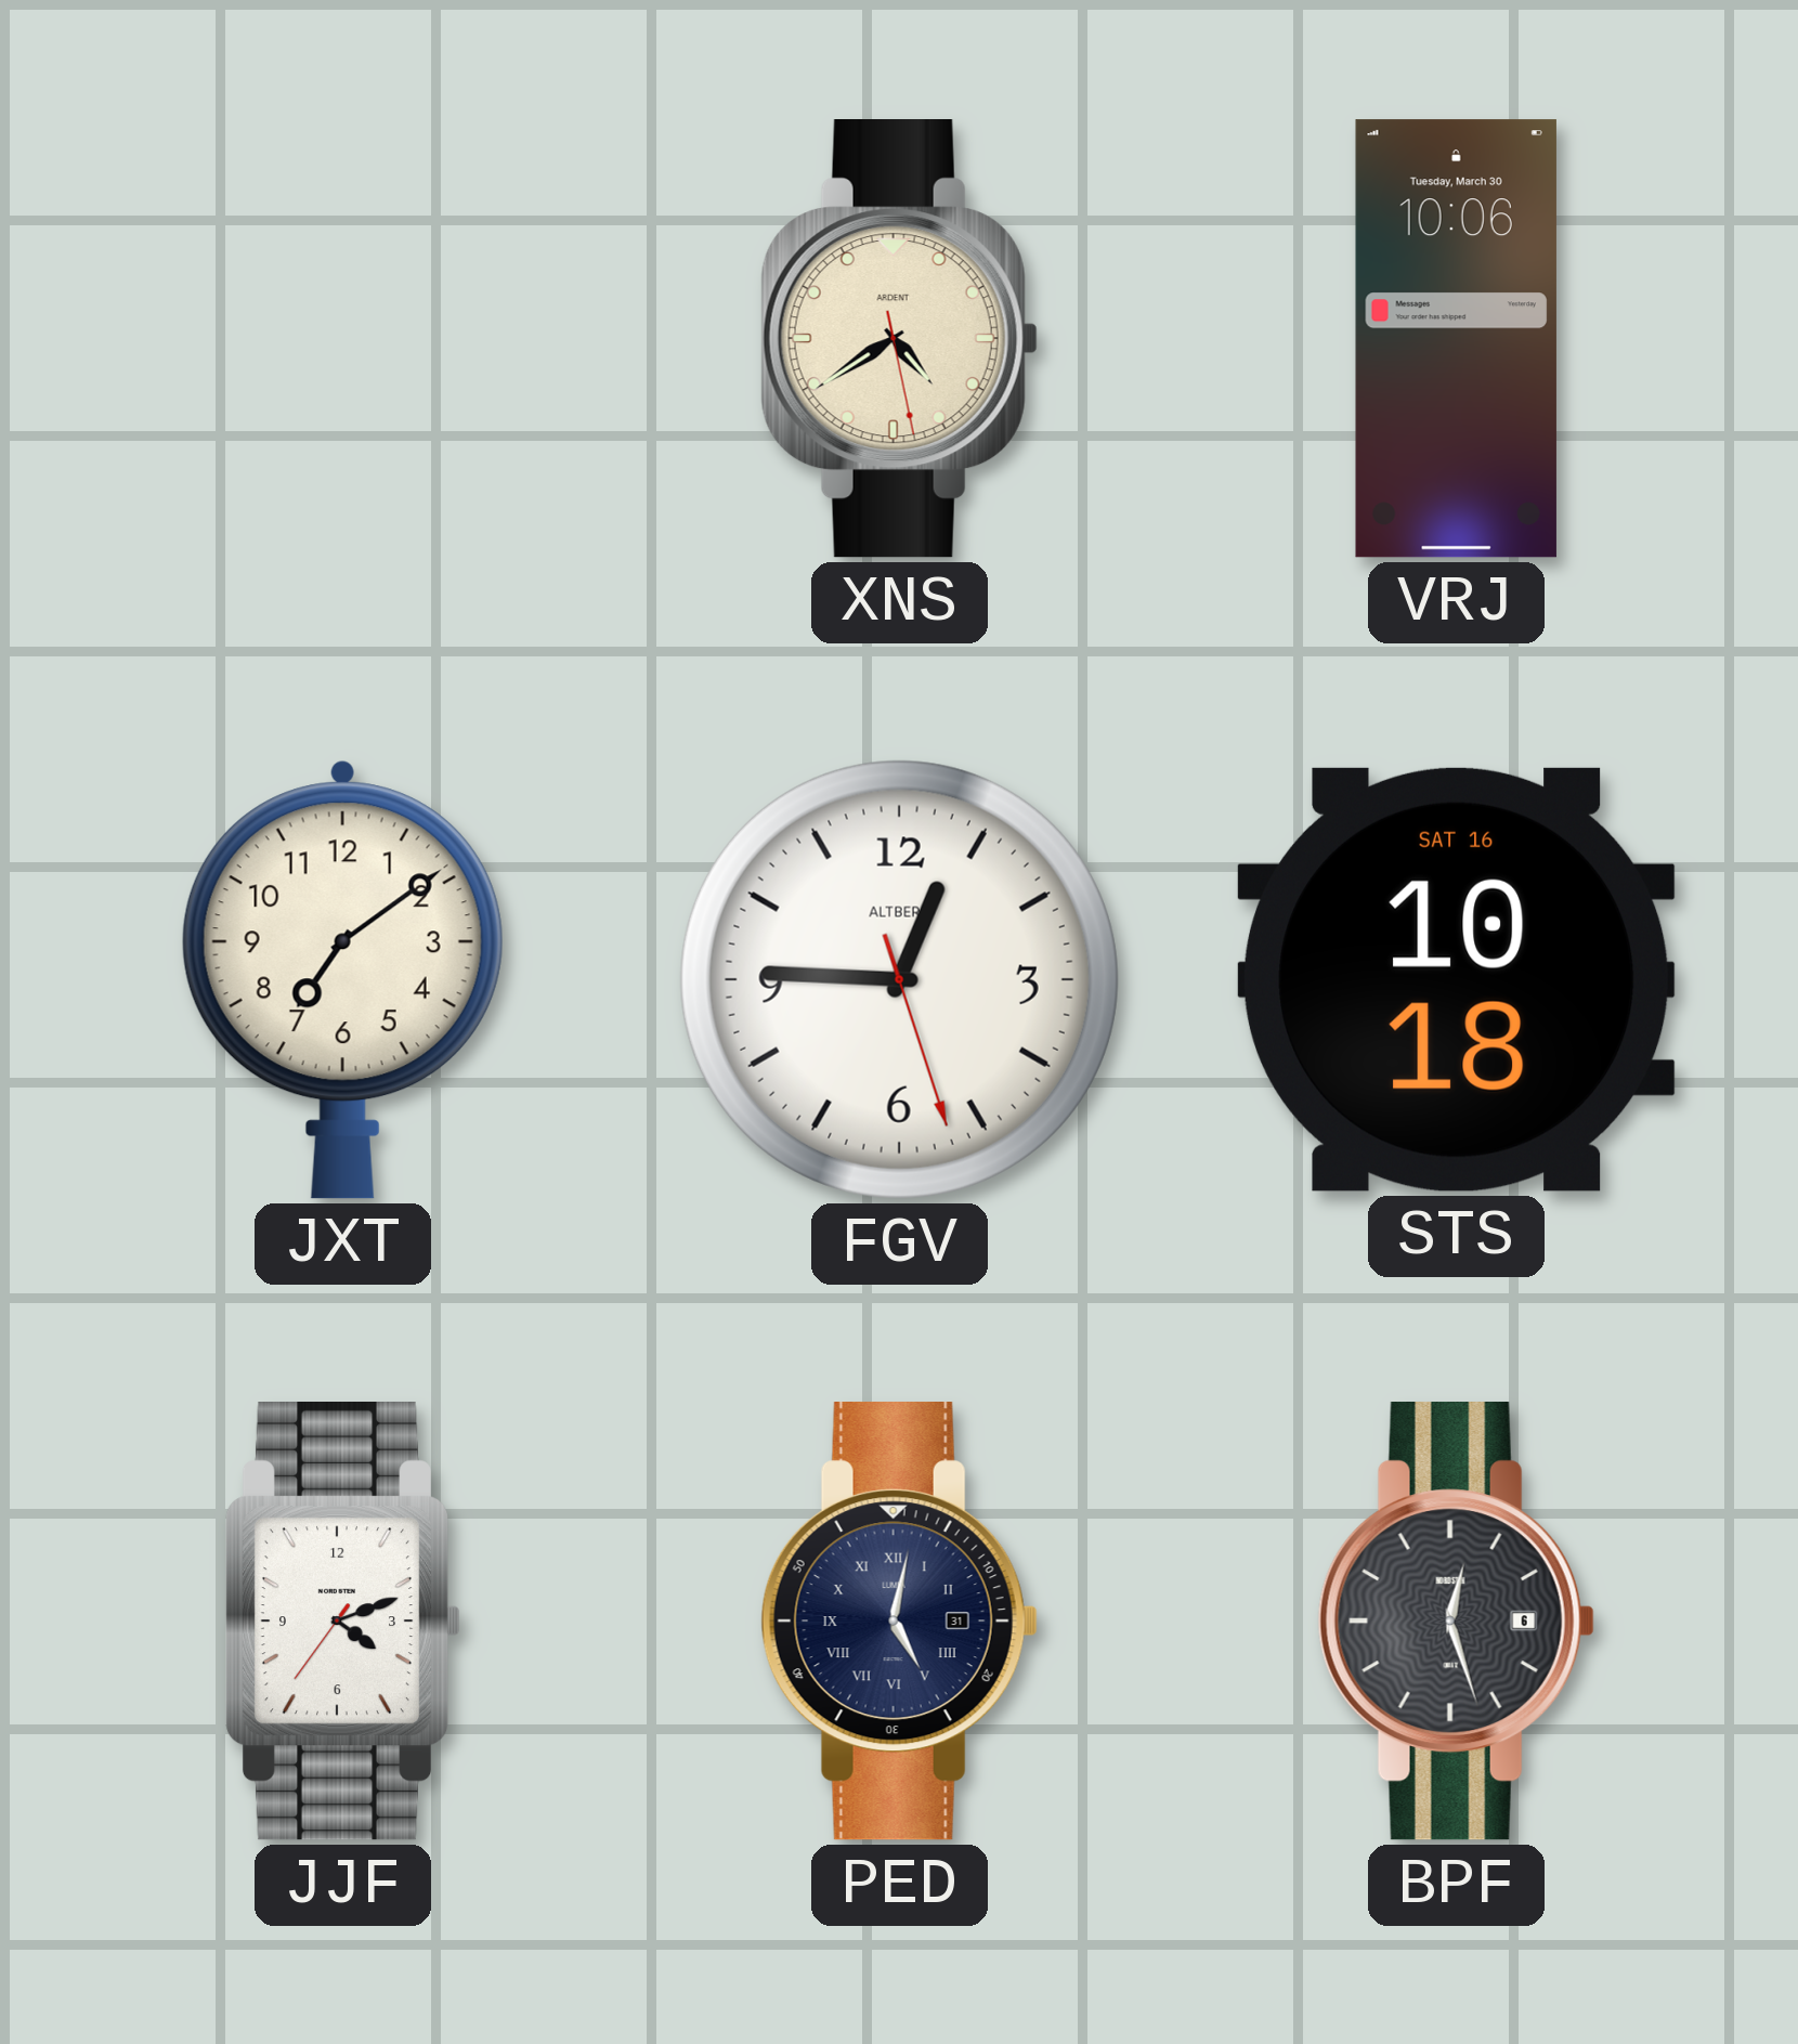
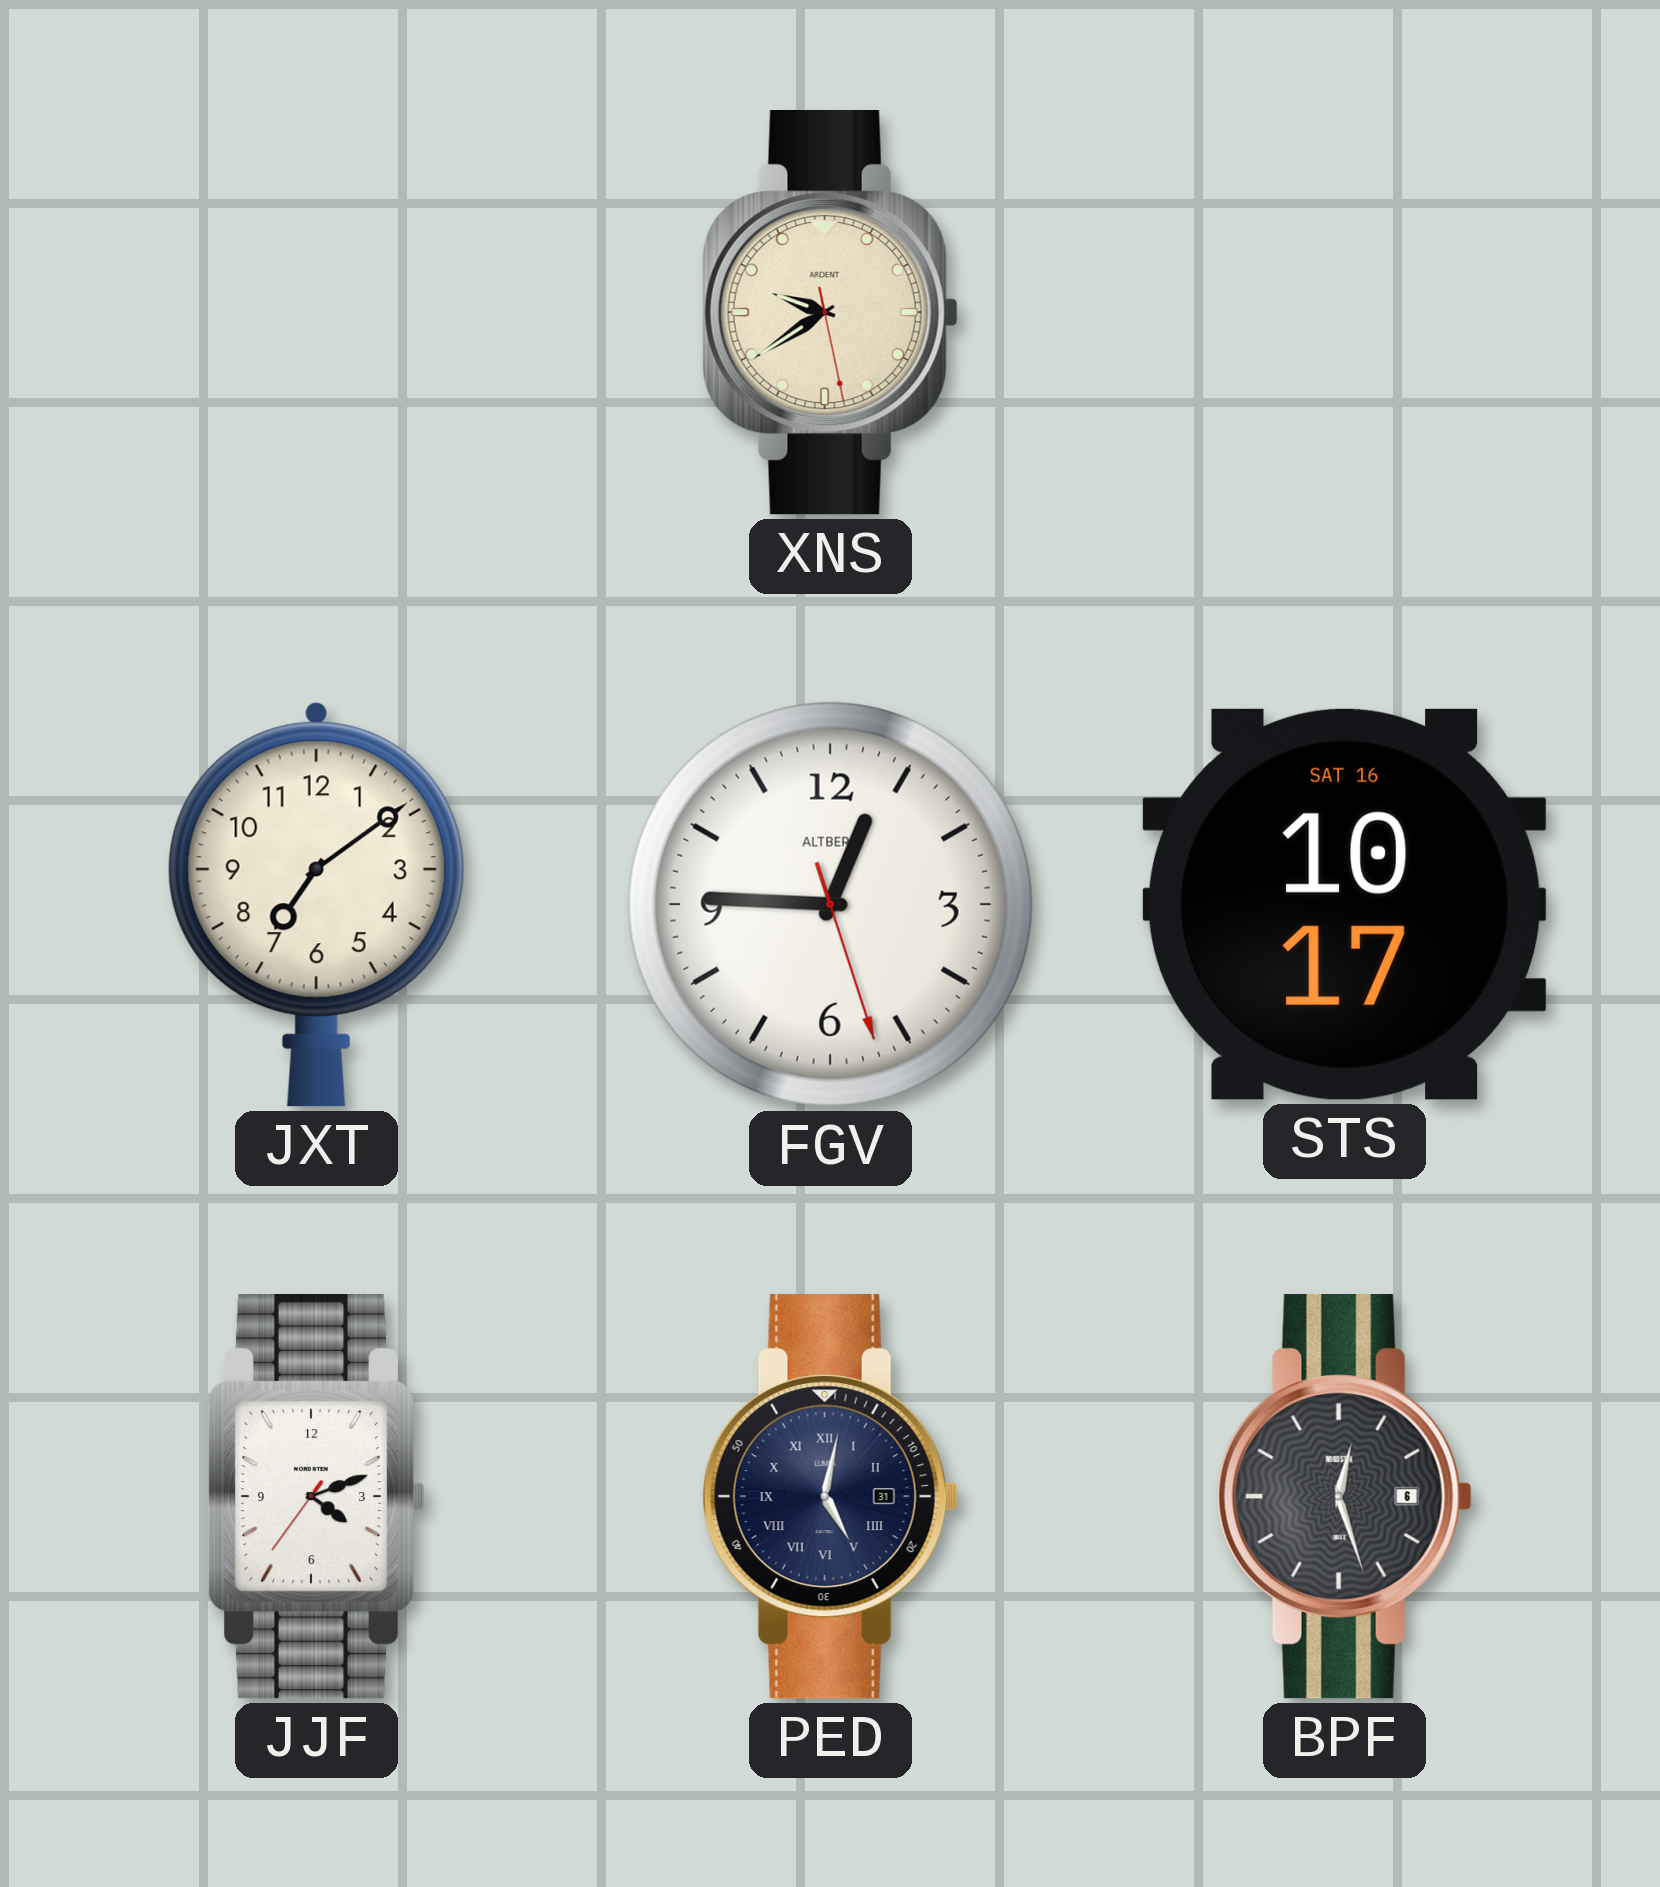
XNS: 4:39 -> 9:39
VRJ: 10:06 -> none
STS: 10:18 -> 10:17
